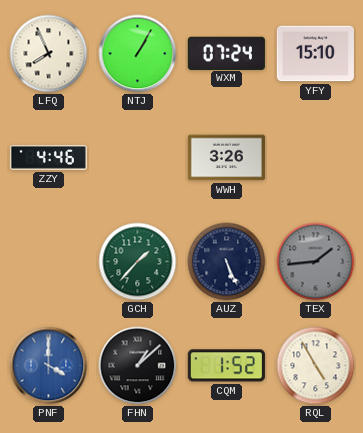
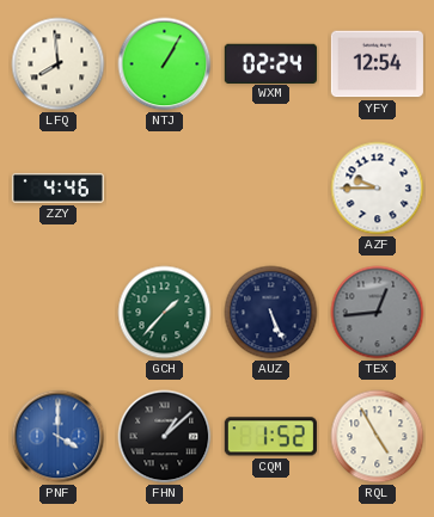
LFQ: 7:56 -> 7:59
WXM: 07:24 -> 02:24
YFY: 15:10 -> 12:54
WWH: 3:26 -> none
AZF: none -> 9:45
TEX: 1:44 -> 12:44
